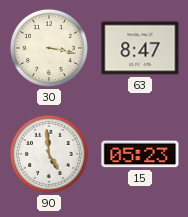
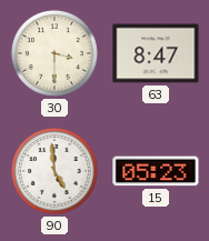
30: 3:17 -> 3:30
